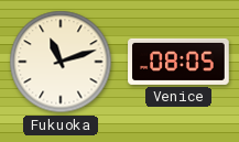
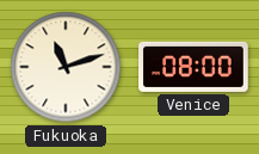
Venice: 08:05 -> 08:00
